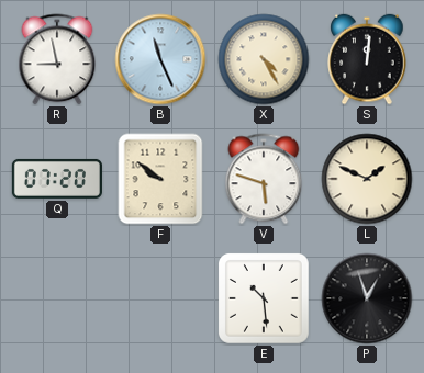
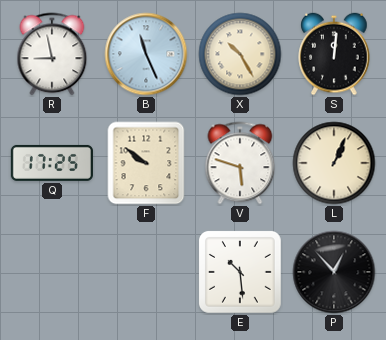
X: 4:25 -> 10:25
Q: 07:20 -> 17:25
L: 1:49 -> 1:04
P: 12:57 -> 12:53
